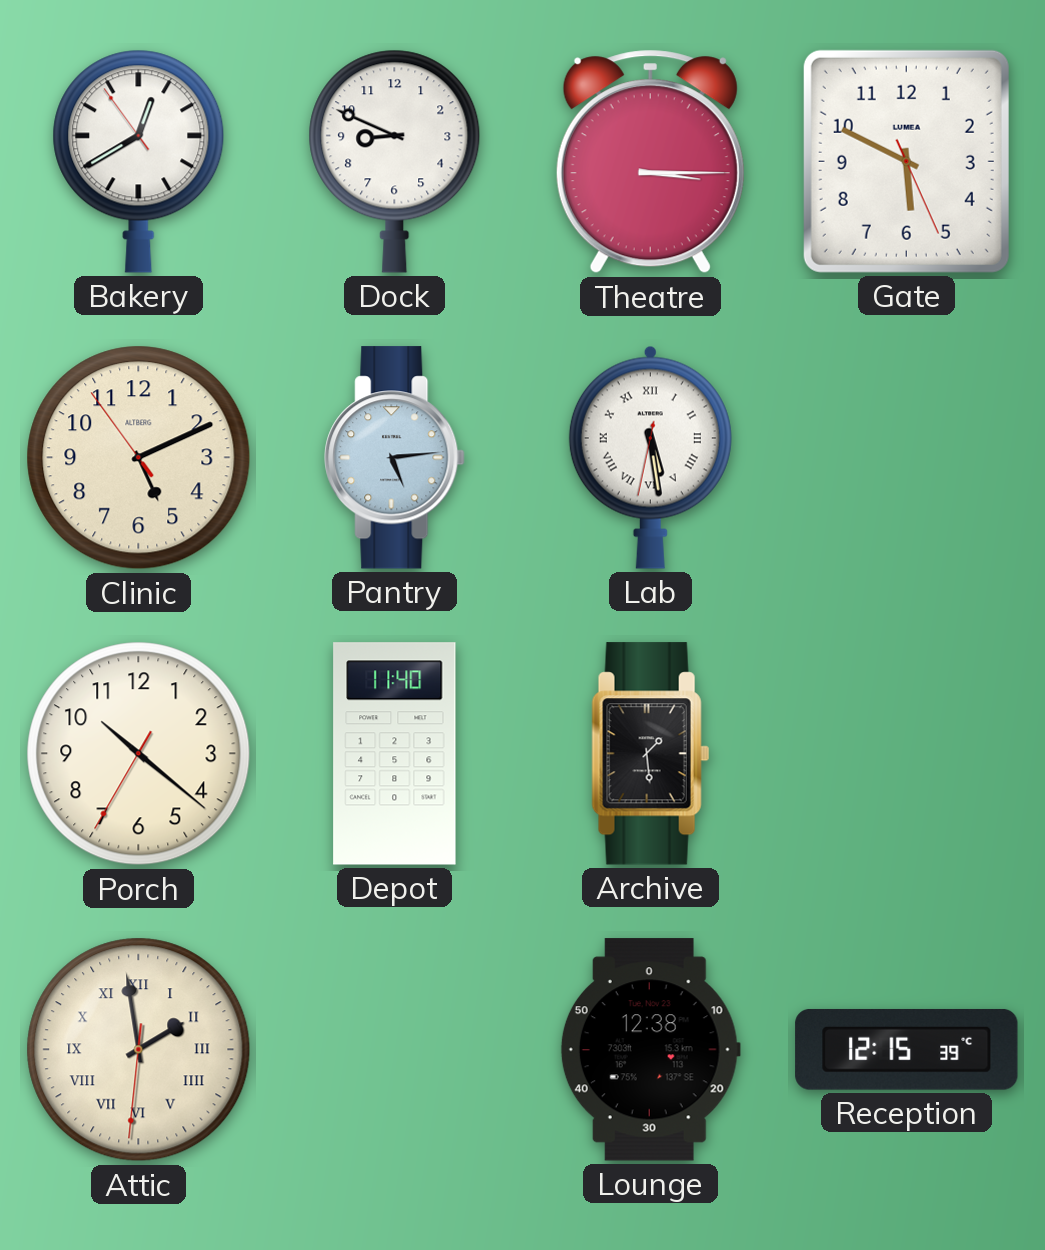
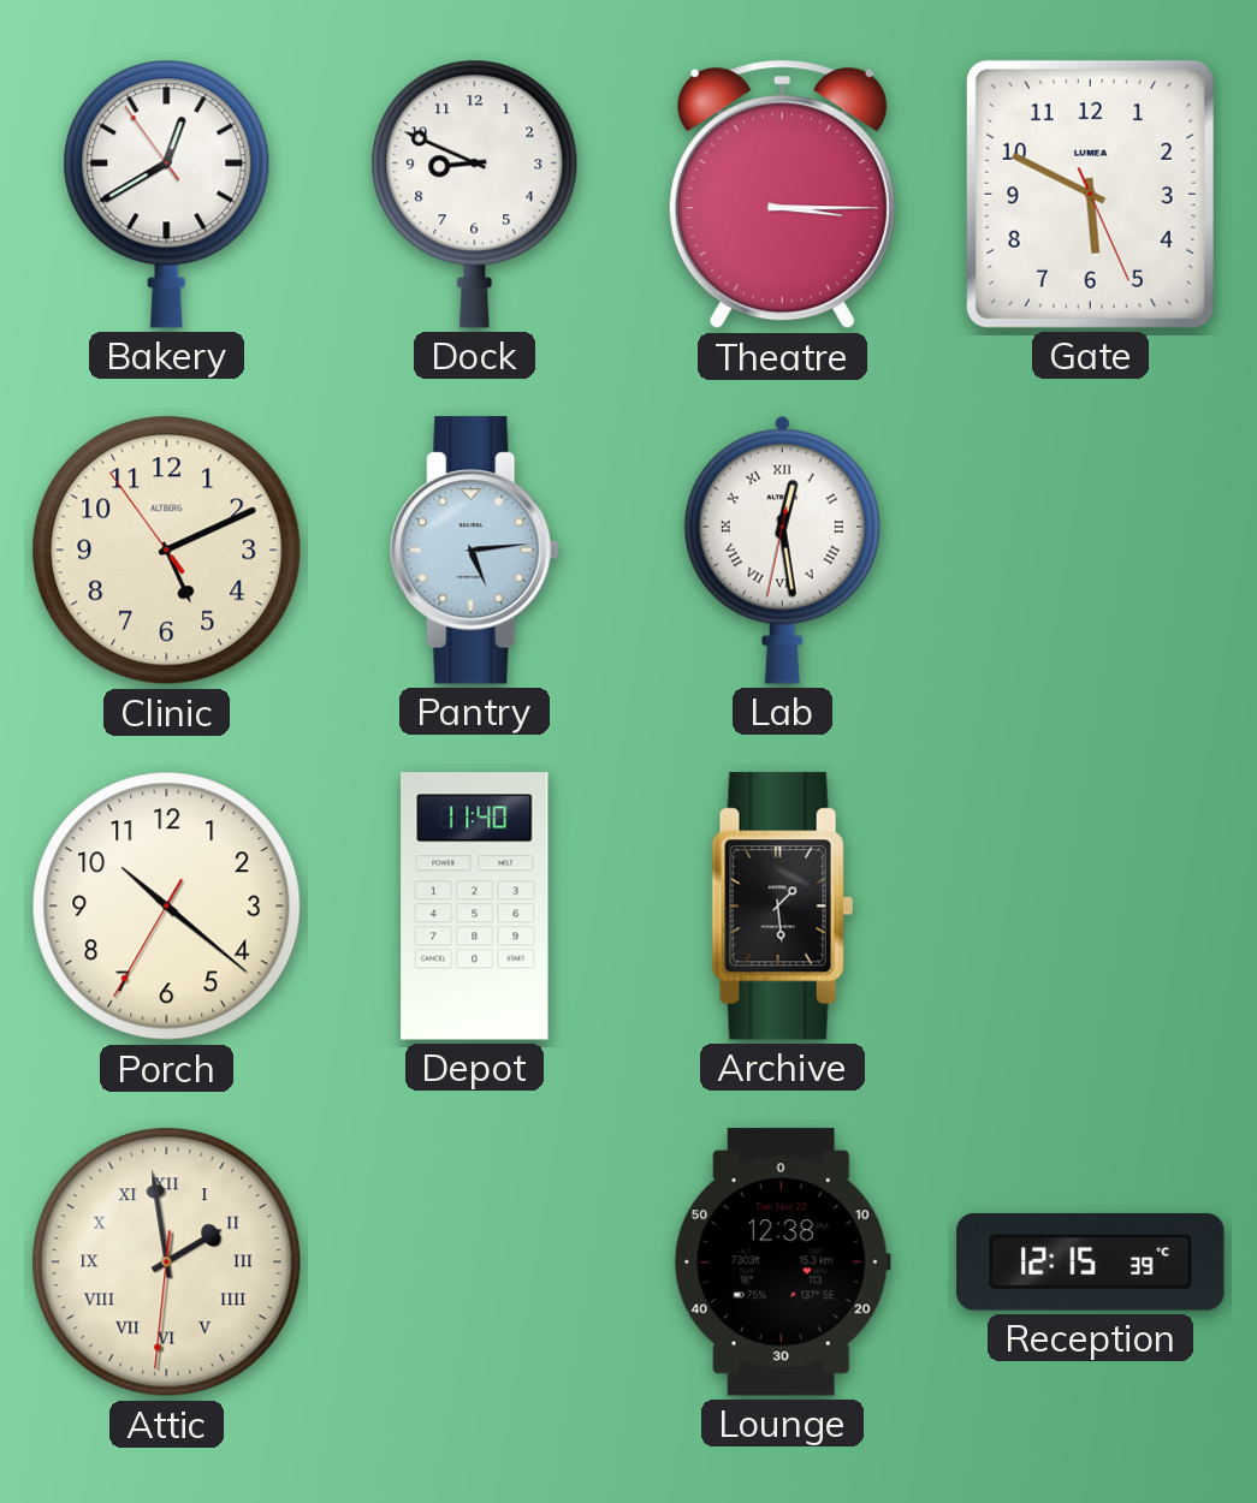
Lab: 5:28 -> 12:28
